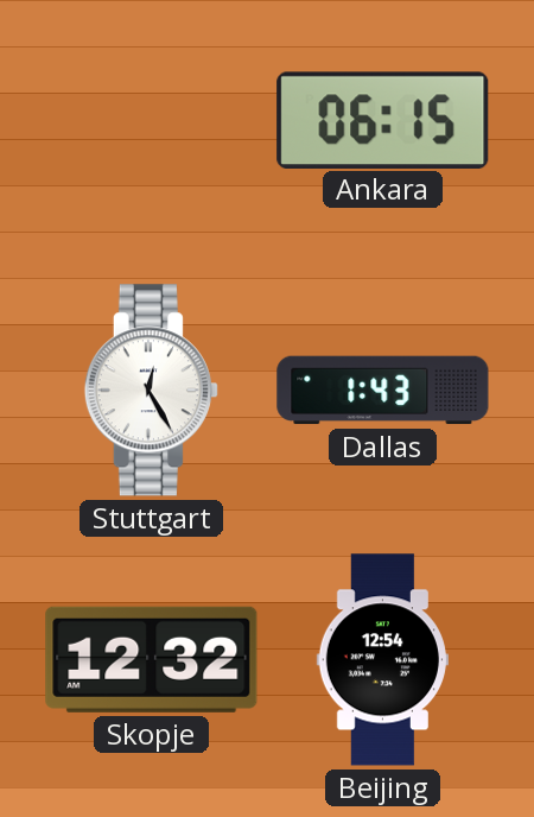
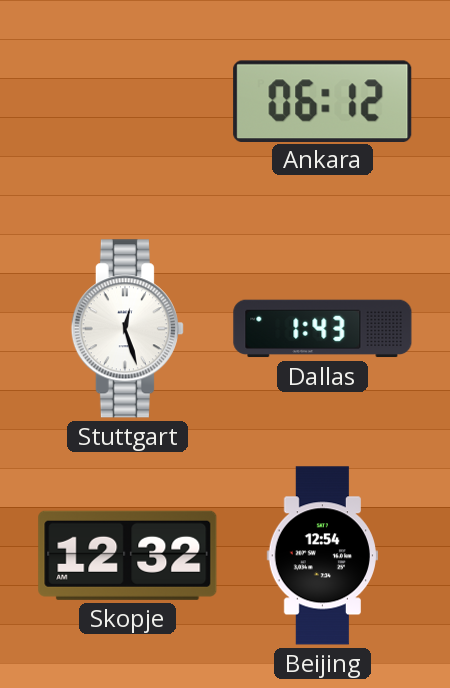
Ankara: 06:15 -> 06:12
Stuttgart: 12:25 -> 12:27
